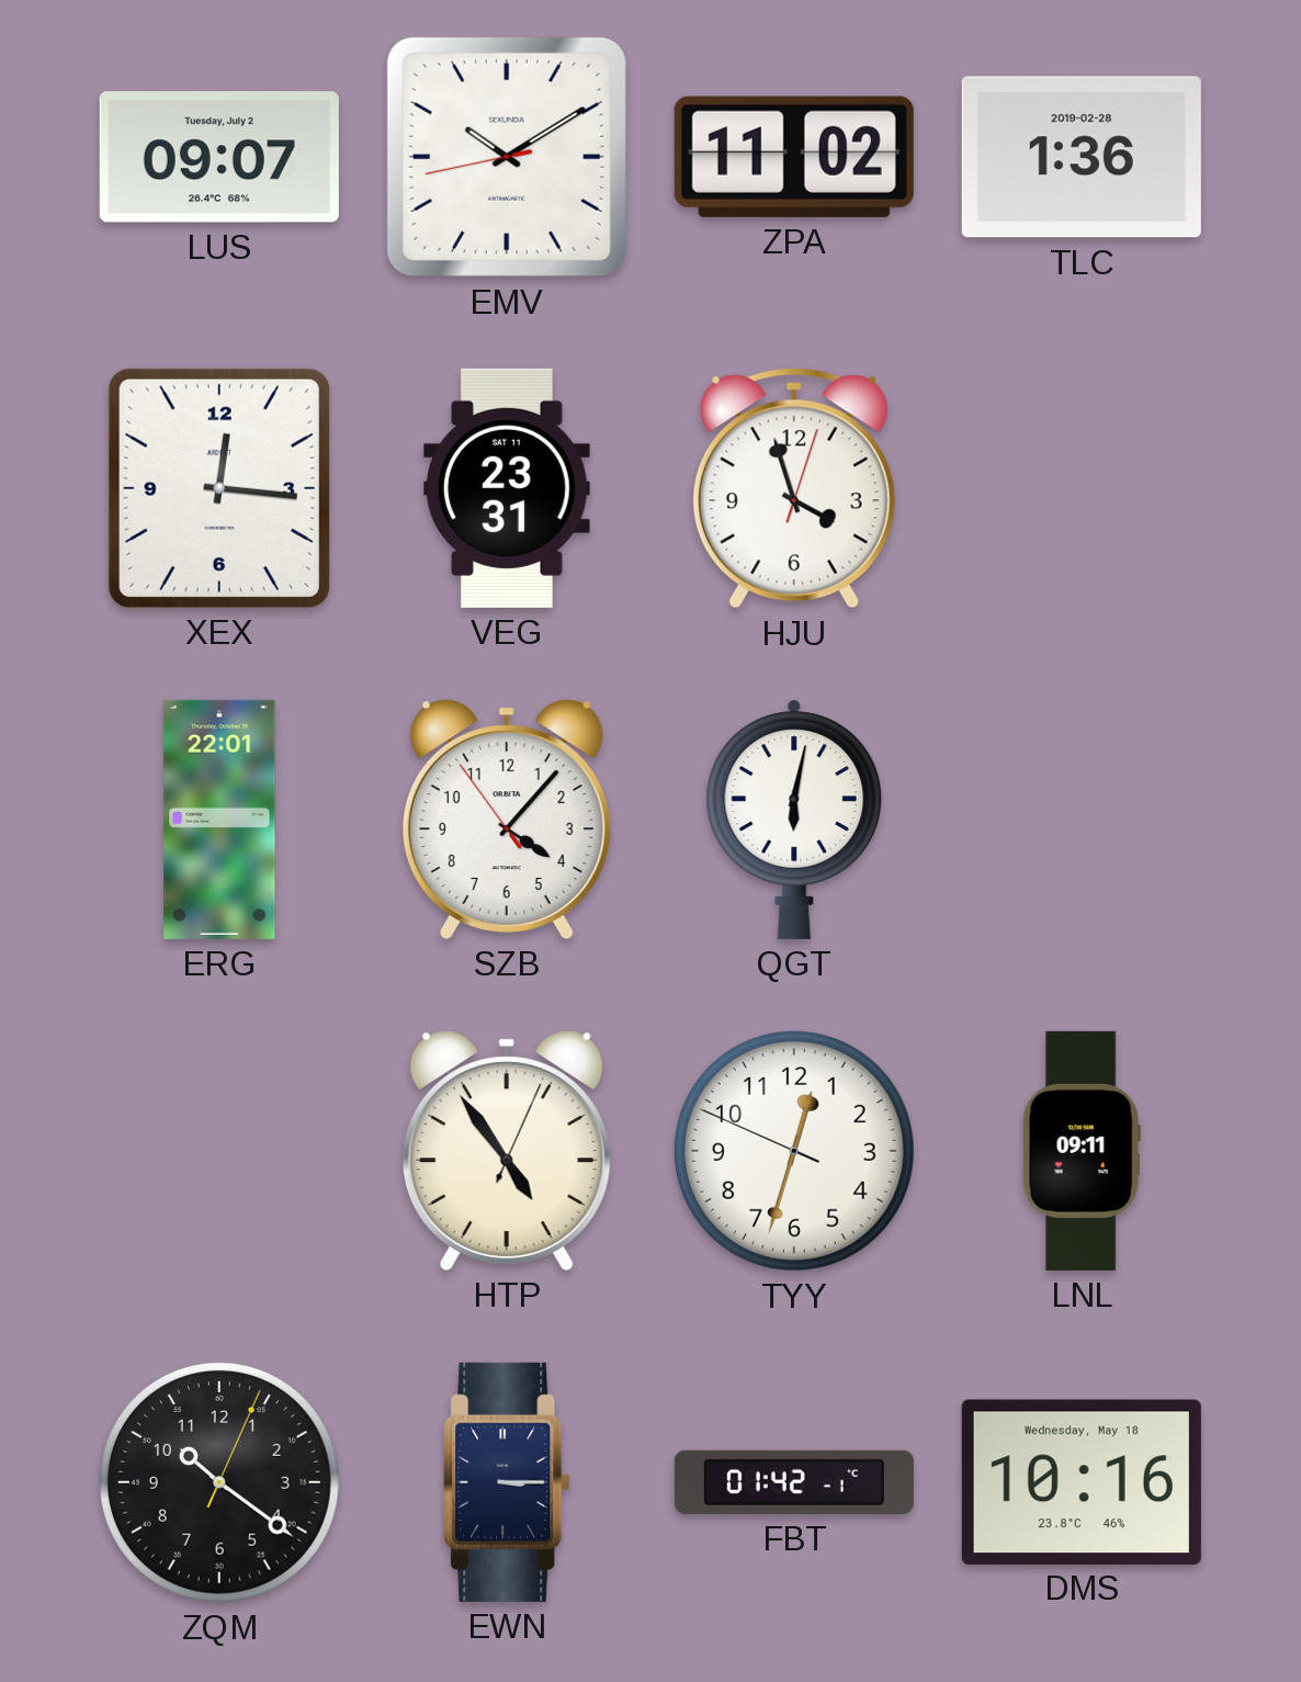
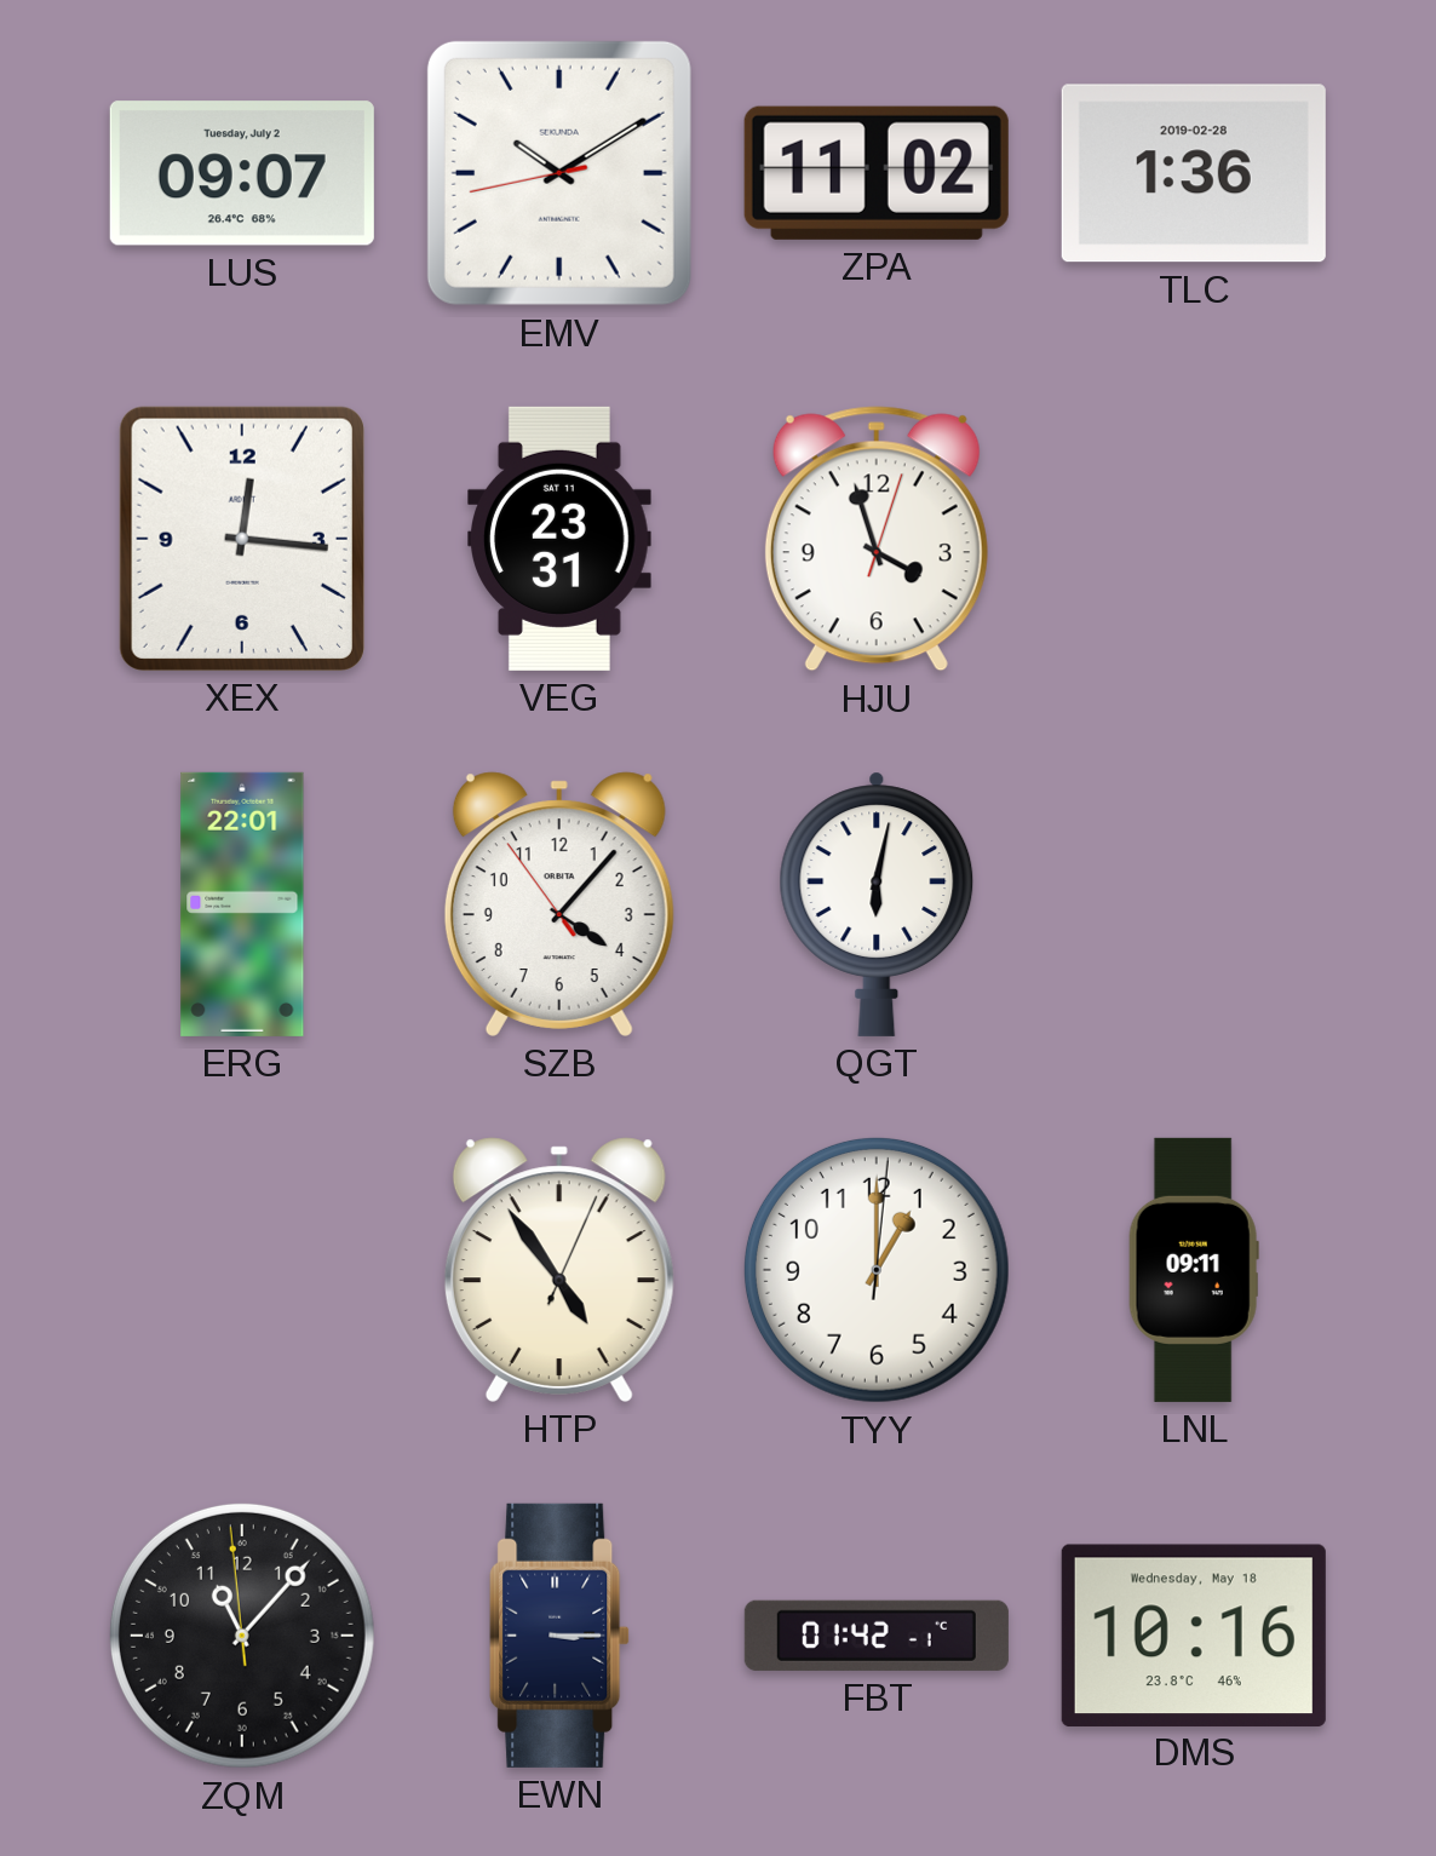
TYY: 12:32 -> 1:00
ZQM: 10:21 -> 11:06
